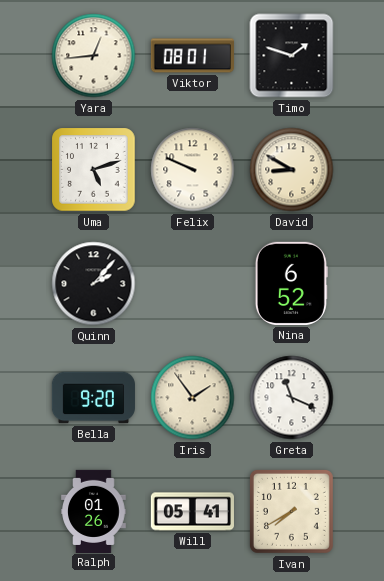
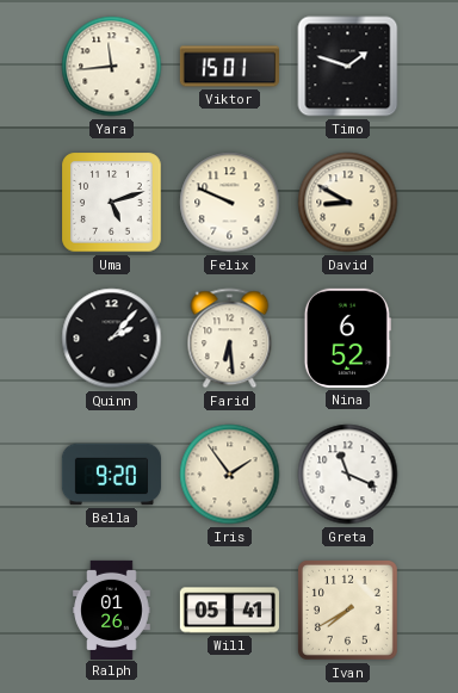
Yara: 12:44 -> 11:44
Viktor: 08:01 -> 15:01
Farid: none -> 6:29
